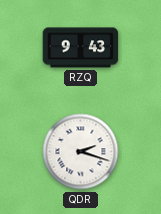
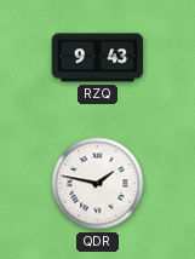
QDR: 2:18 -> 1:47
